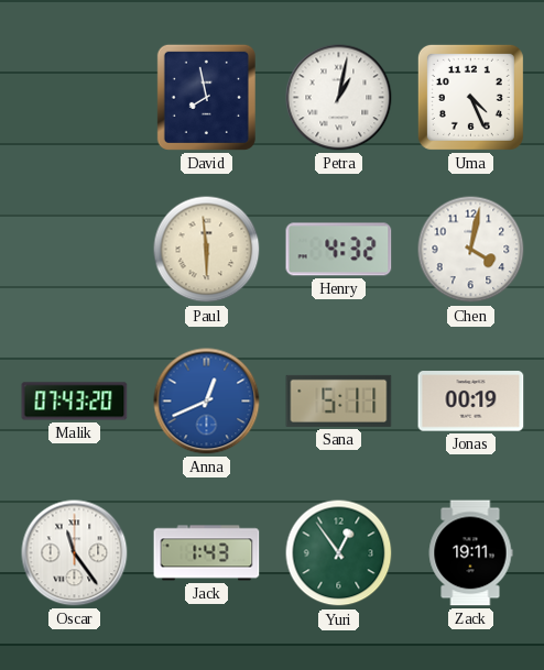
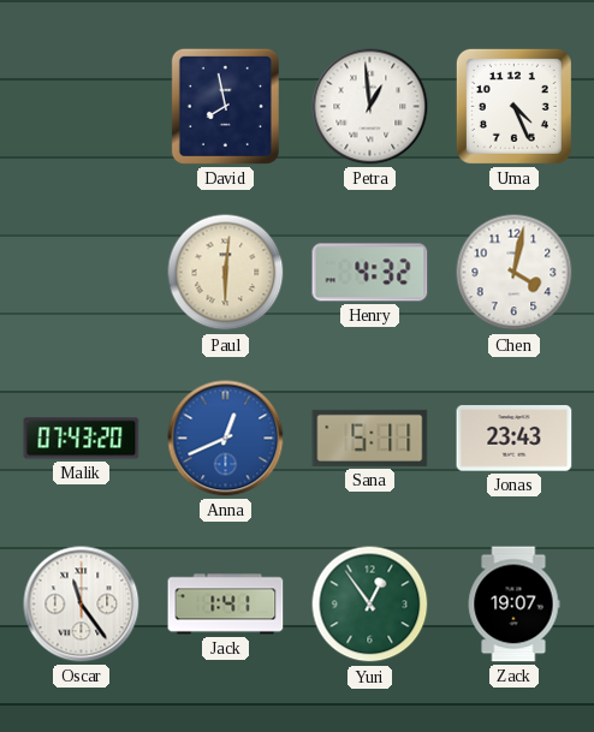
Petra: 1:02 -> 12:59
Paul: 5:59 -> 6:01
Jonas: 00:19 -> 23:43
Jack: 1:43 -> 1:41
Zack: 19:11 -> 19:07
